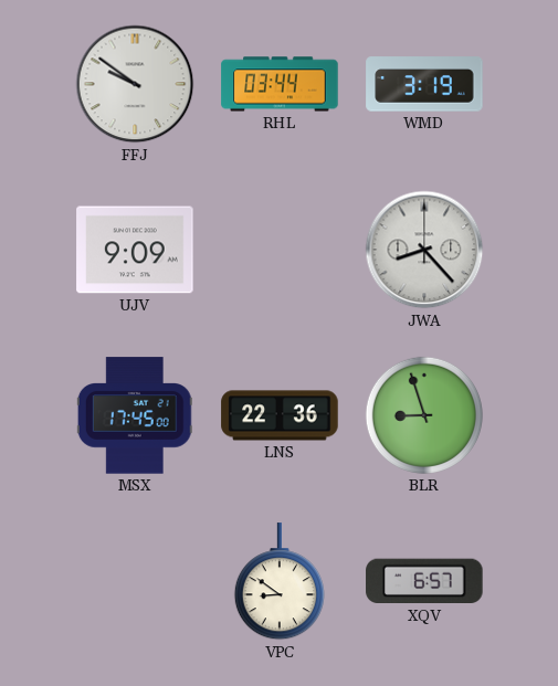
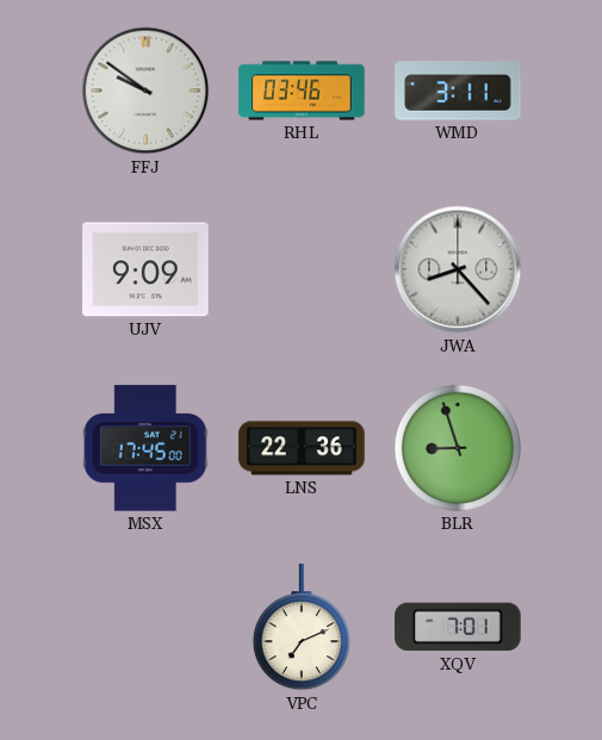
RHL: 03:44 -> 03:46
WMD: 3:19 -> 3:11
VPC: 8:51 -> 7:11
XQV: 6:57 -> 7:01
